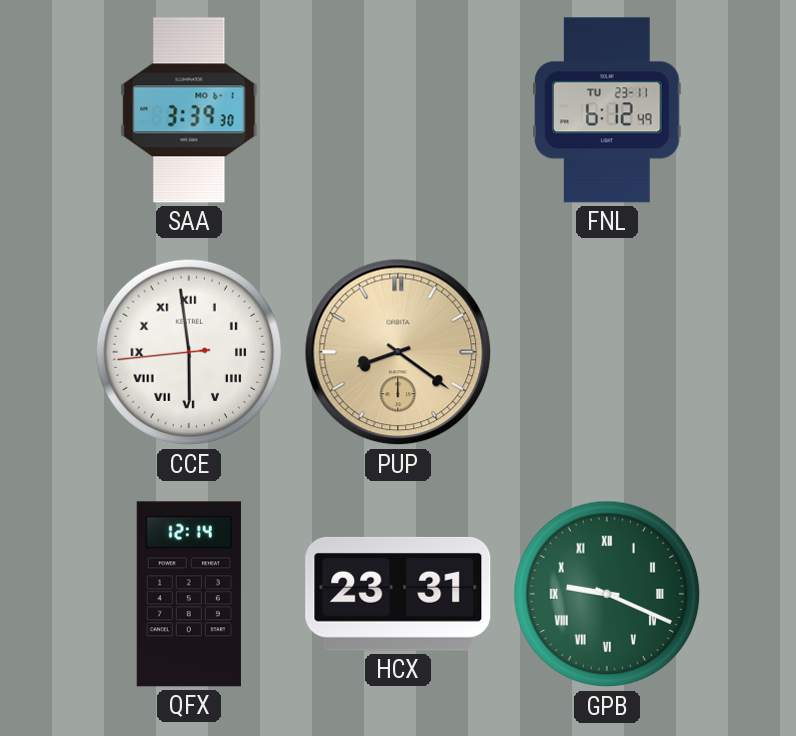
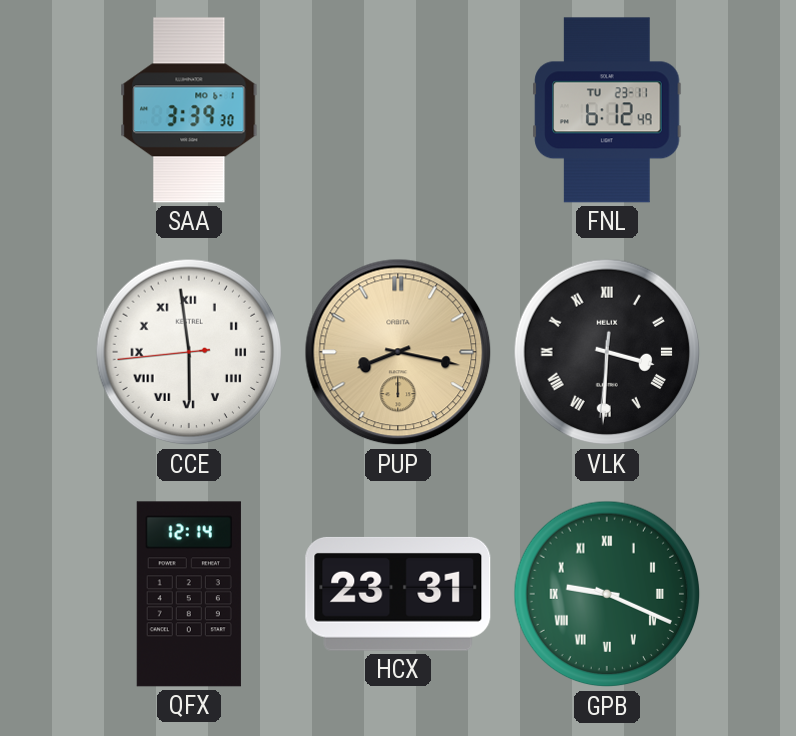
PUP: 8:21 -> 8:17
VLK: none -> 3:30
